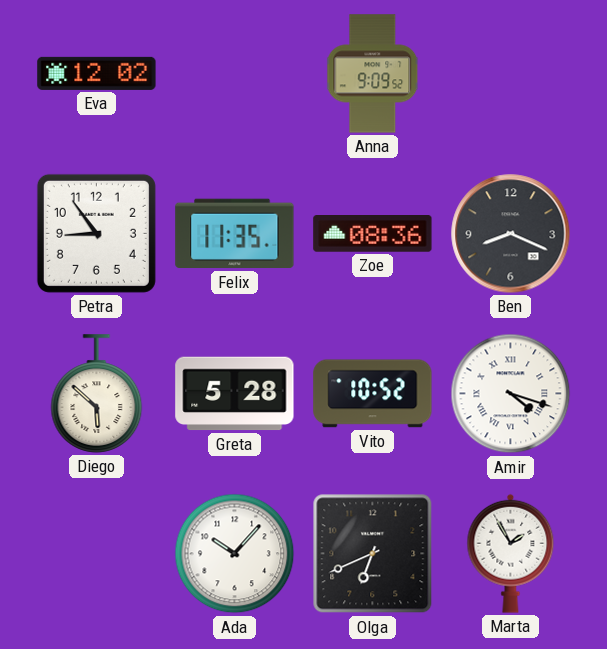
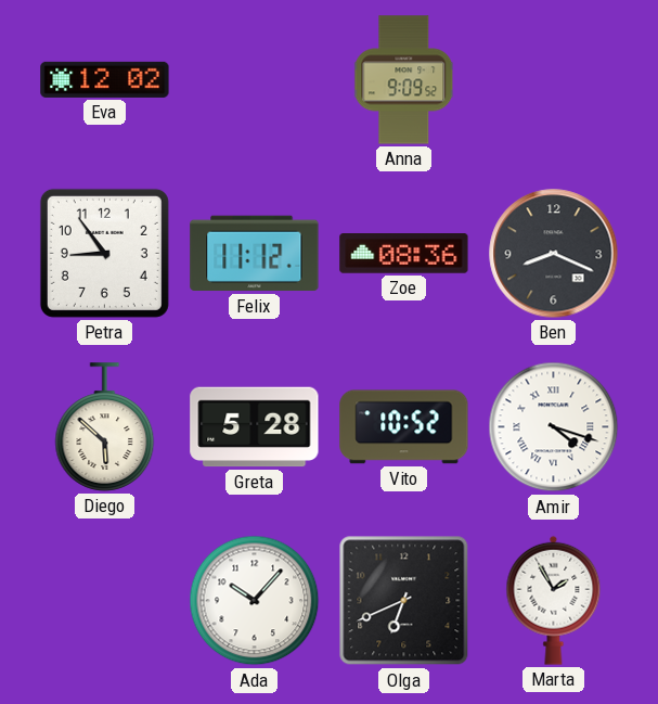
Felix: 11:35 -> 11:12
